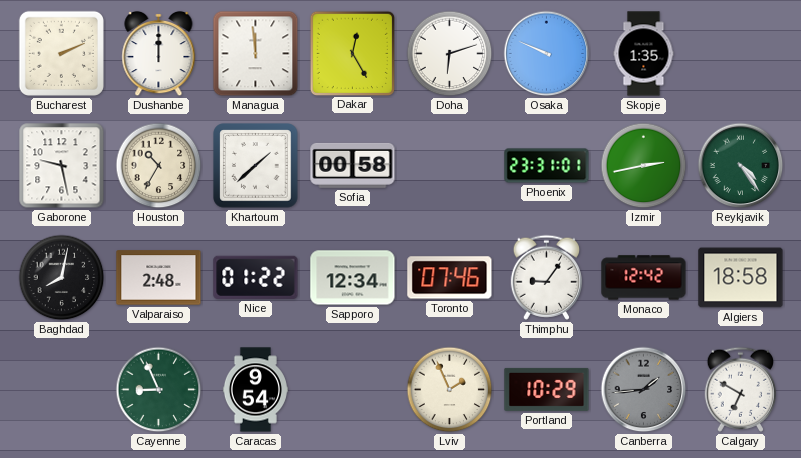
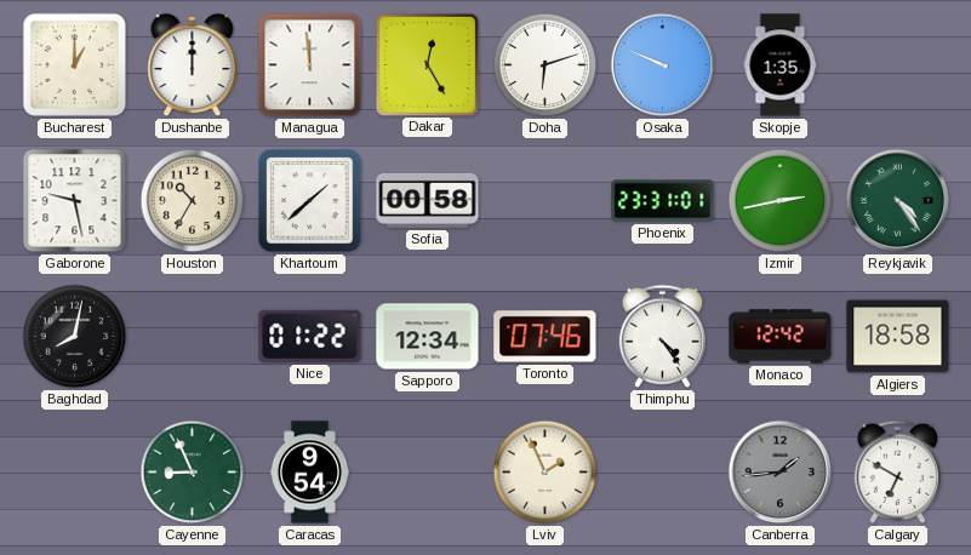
Bucharest: 2:11 -> 1:00
Valparaiso: 2:48 -> none
Thimphu: 9:06 -> 4:24
Portland: 10:29 -> none
